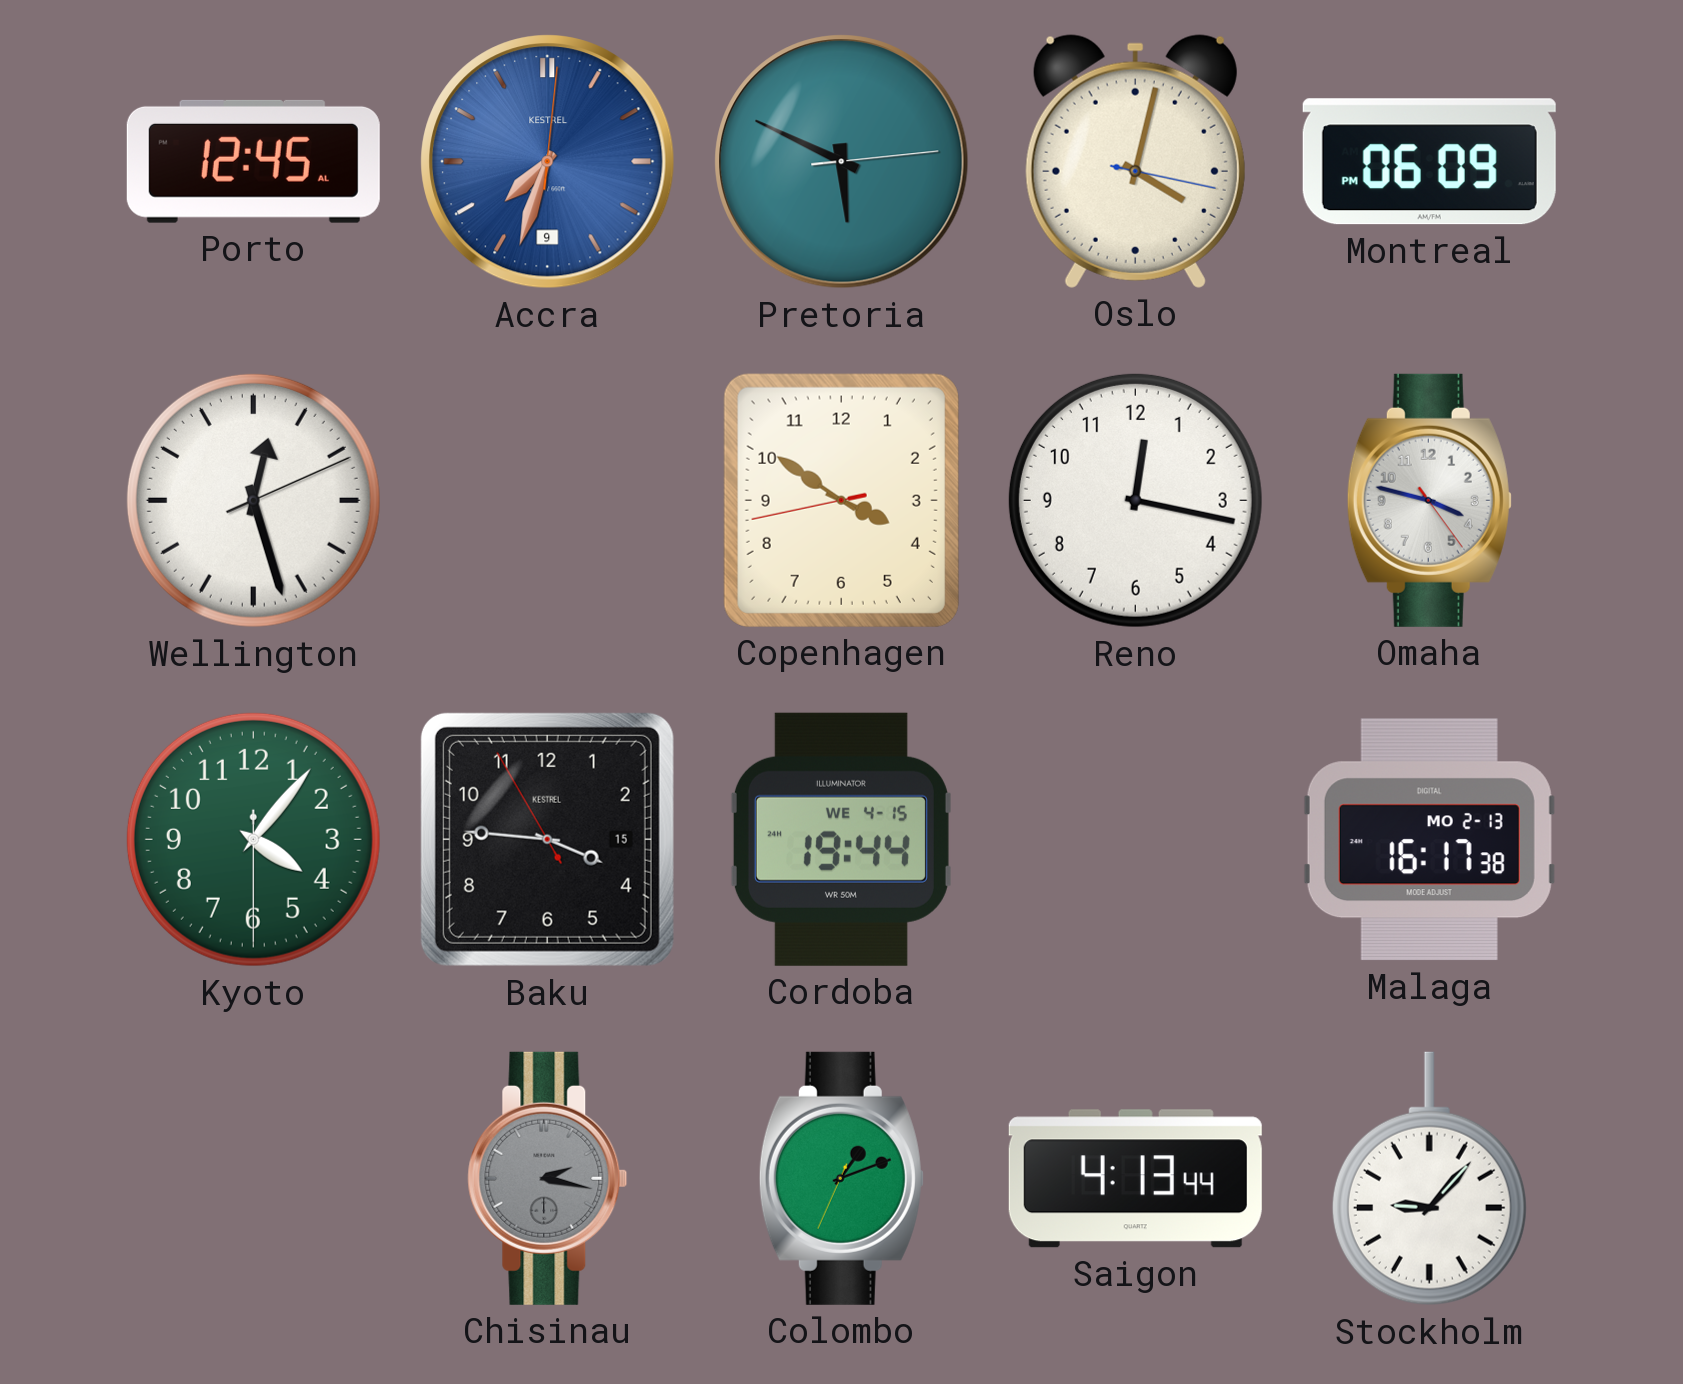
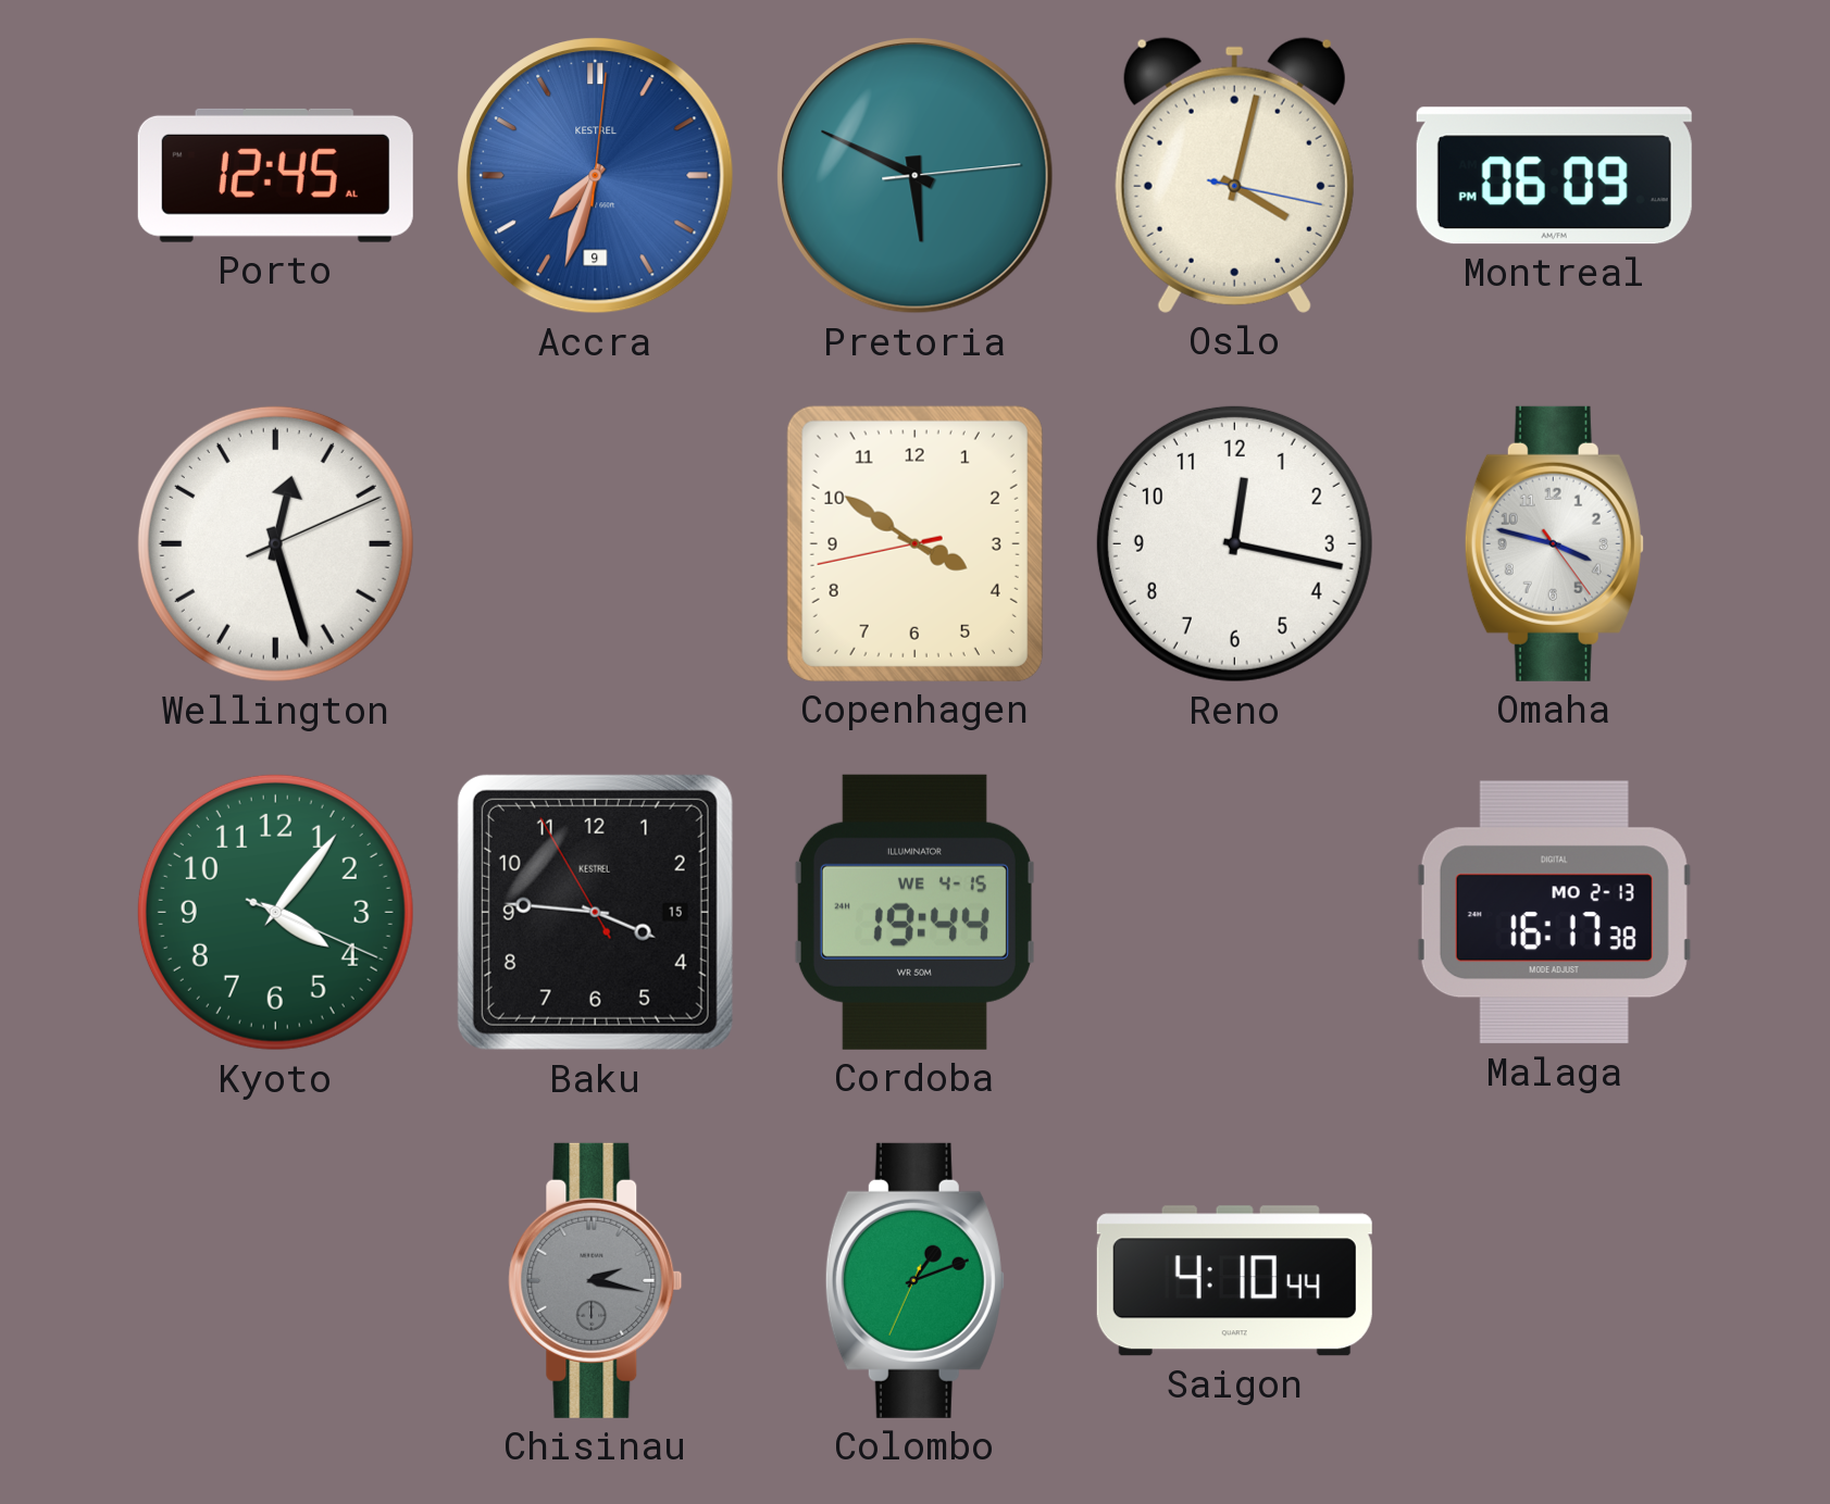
Kyoto: 4:06:30 -> 4:06:19
Saigon: 4:13 -> 4:10
Stockholm: 9:07 -> none
